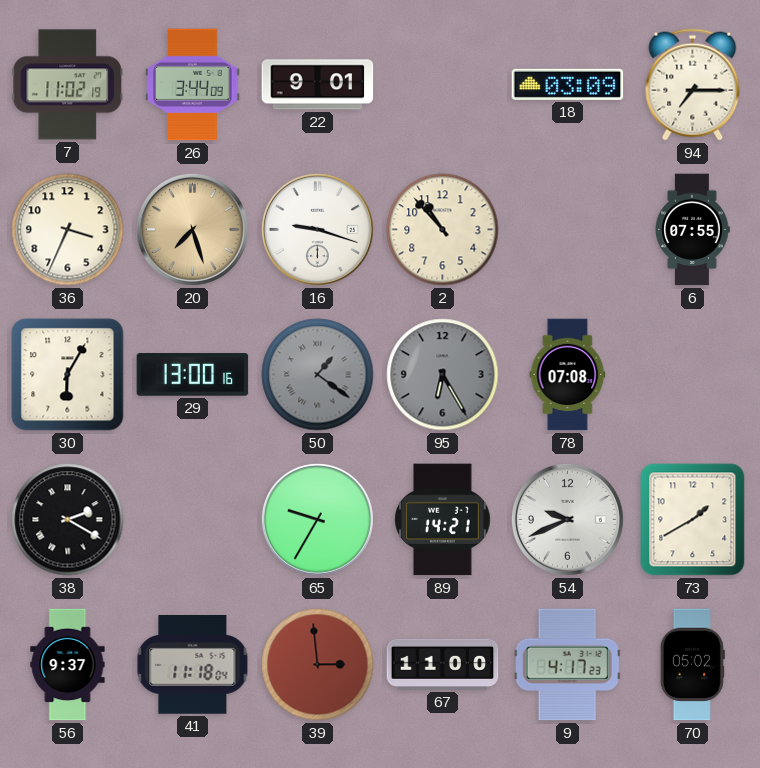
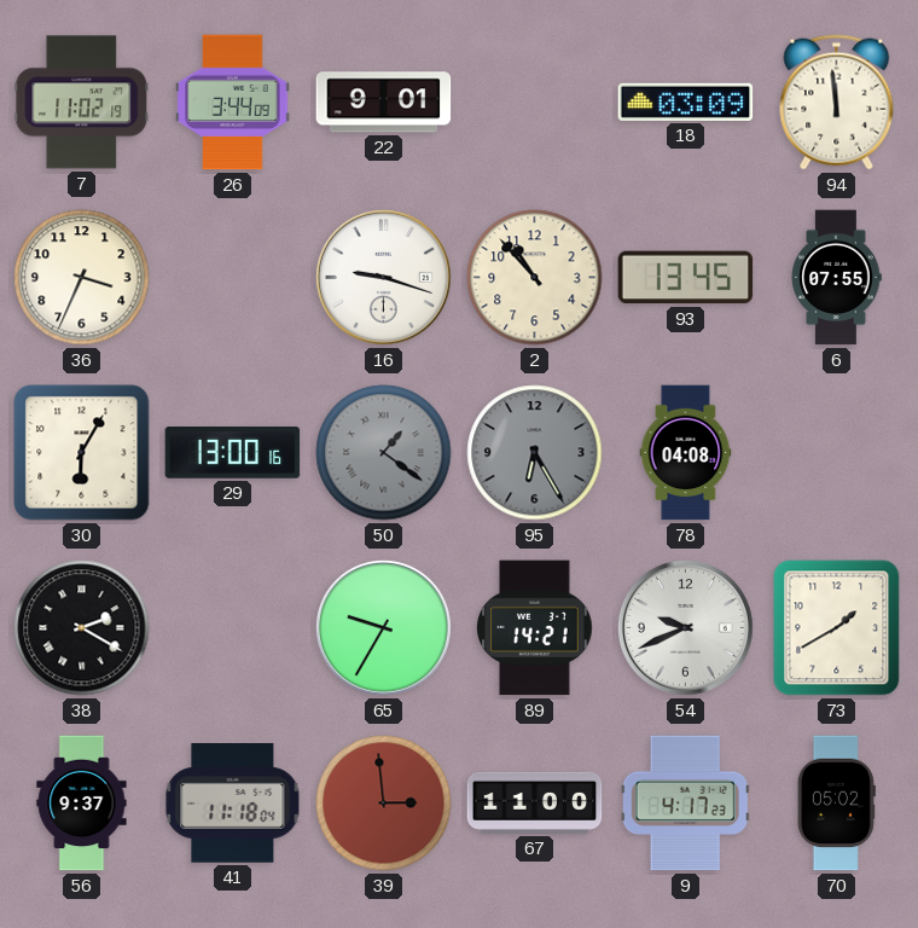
94: 7:15 -> 11:59
20: 7:27 -> none
93: none -> 13:45
78: 07:08 -> 04:08
